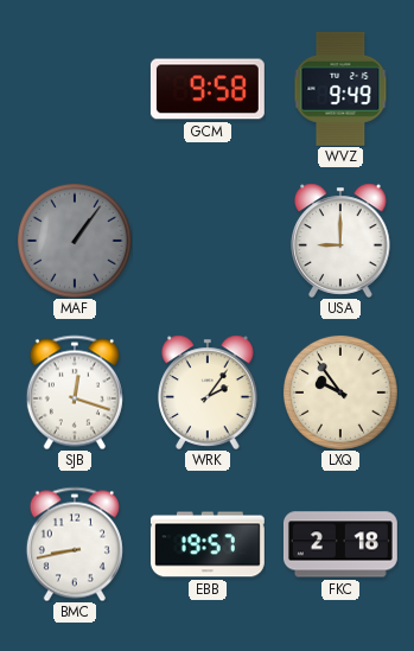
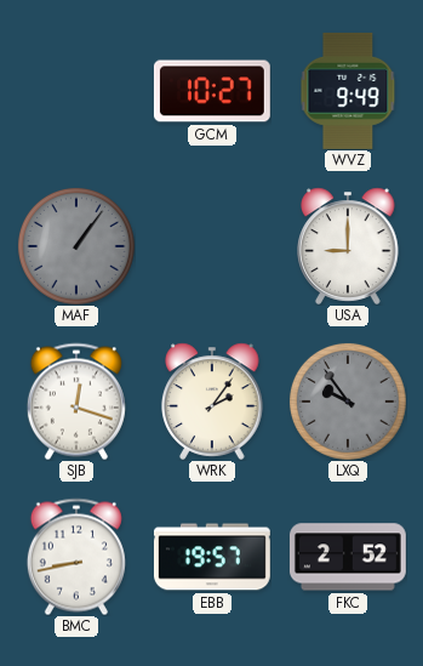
GCM: 9:58 -> 10:27
LXQ dial: cream -> grey
FKC: 2:18 -> 2:52
